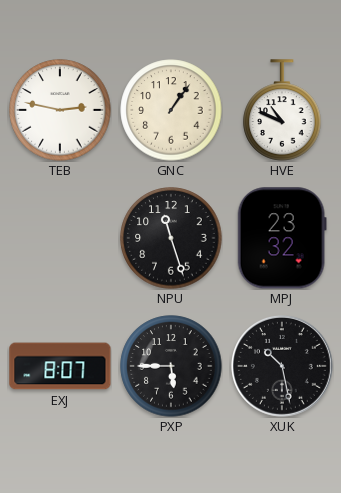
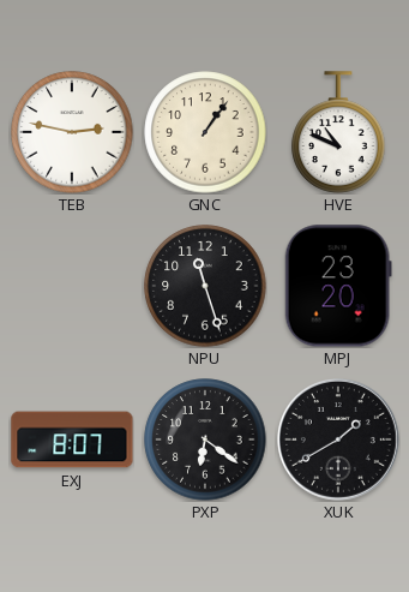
MPJ: 23:32 -> 23:20
PXP: 5:45 -> 6:21
XUK: 10:28 -> 1:40
